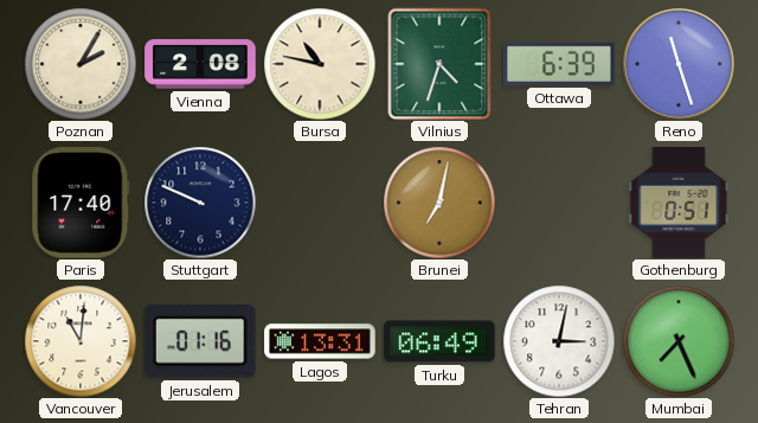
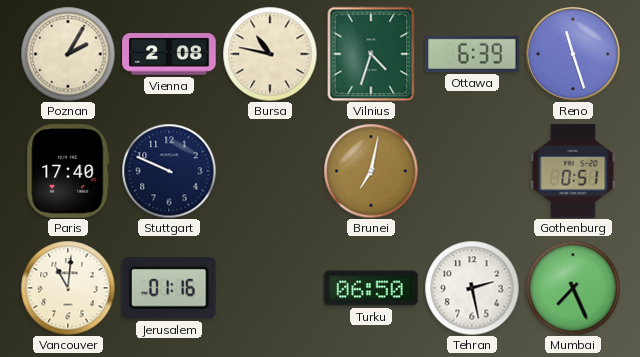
Lagos: 13:31 -> none
Turku: 06:49 -> 06:50
Tehran: 3:02 -> 2:28
